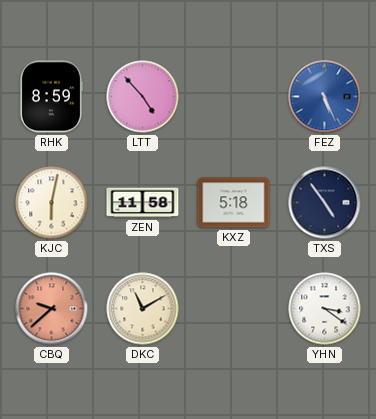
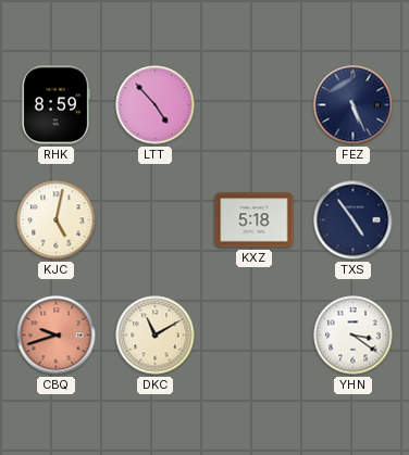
FEZ dial: blue -> navy
KJC: 6:02 -> 5:02
ZEN: 11:58 -> none
CBQ: 9:38 -> 9:42
